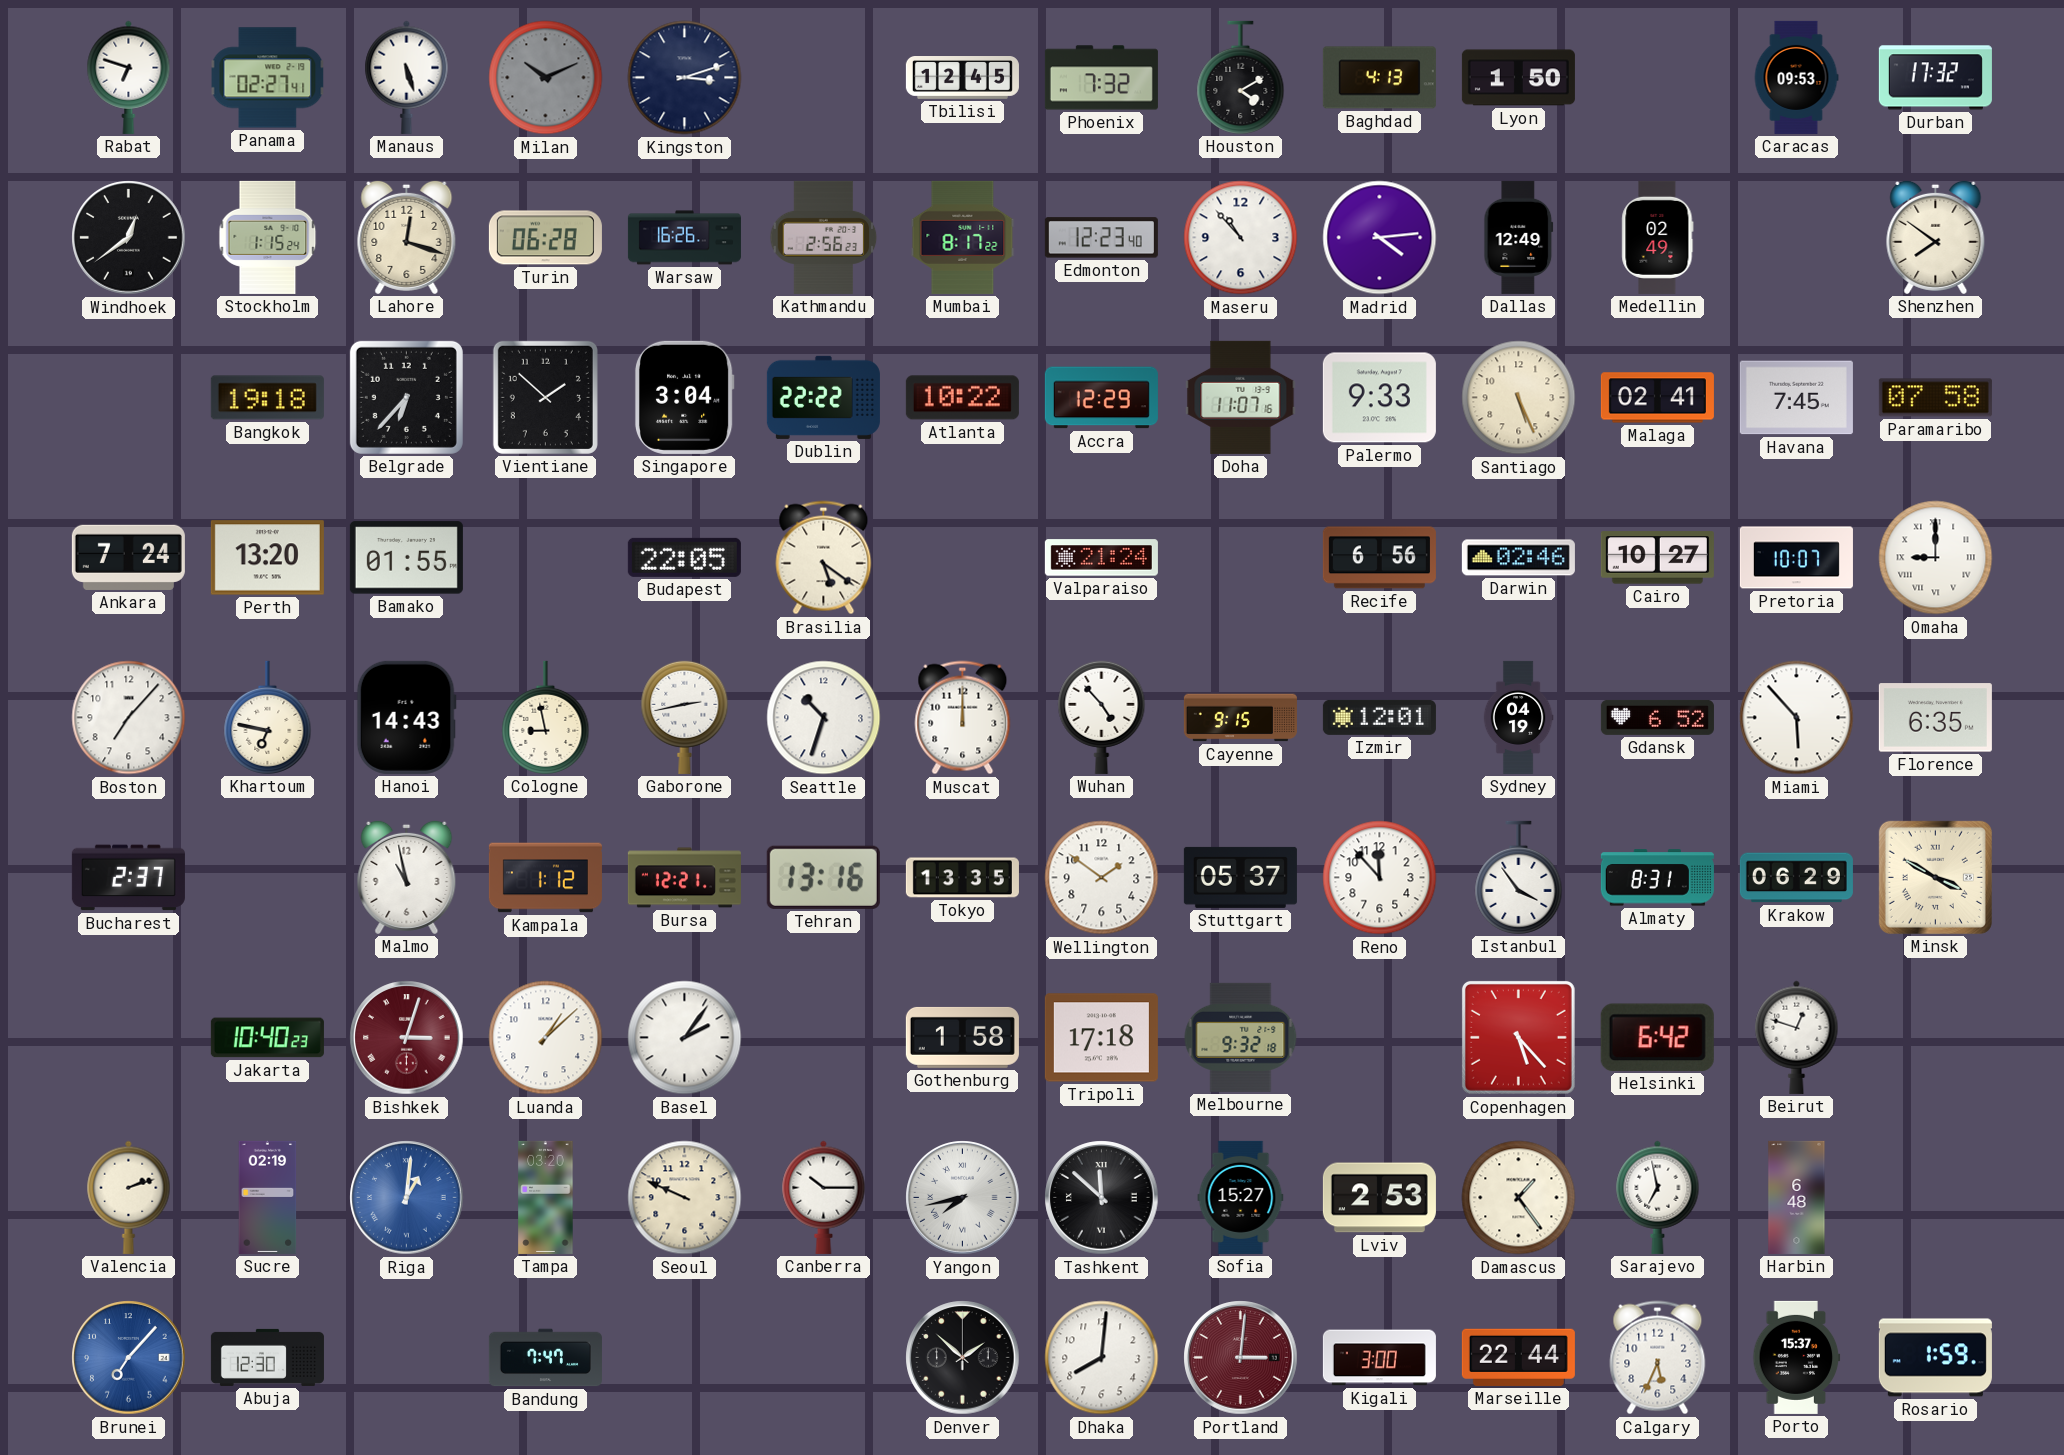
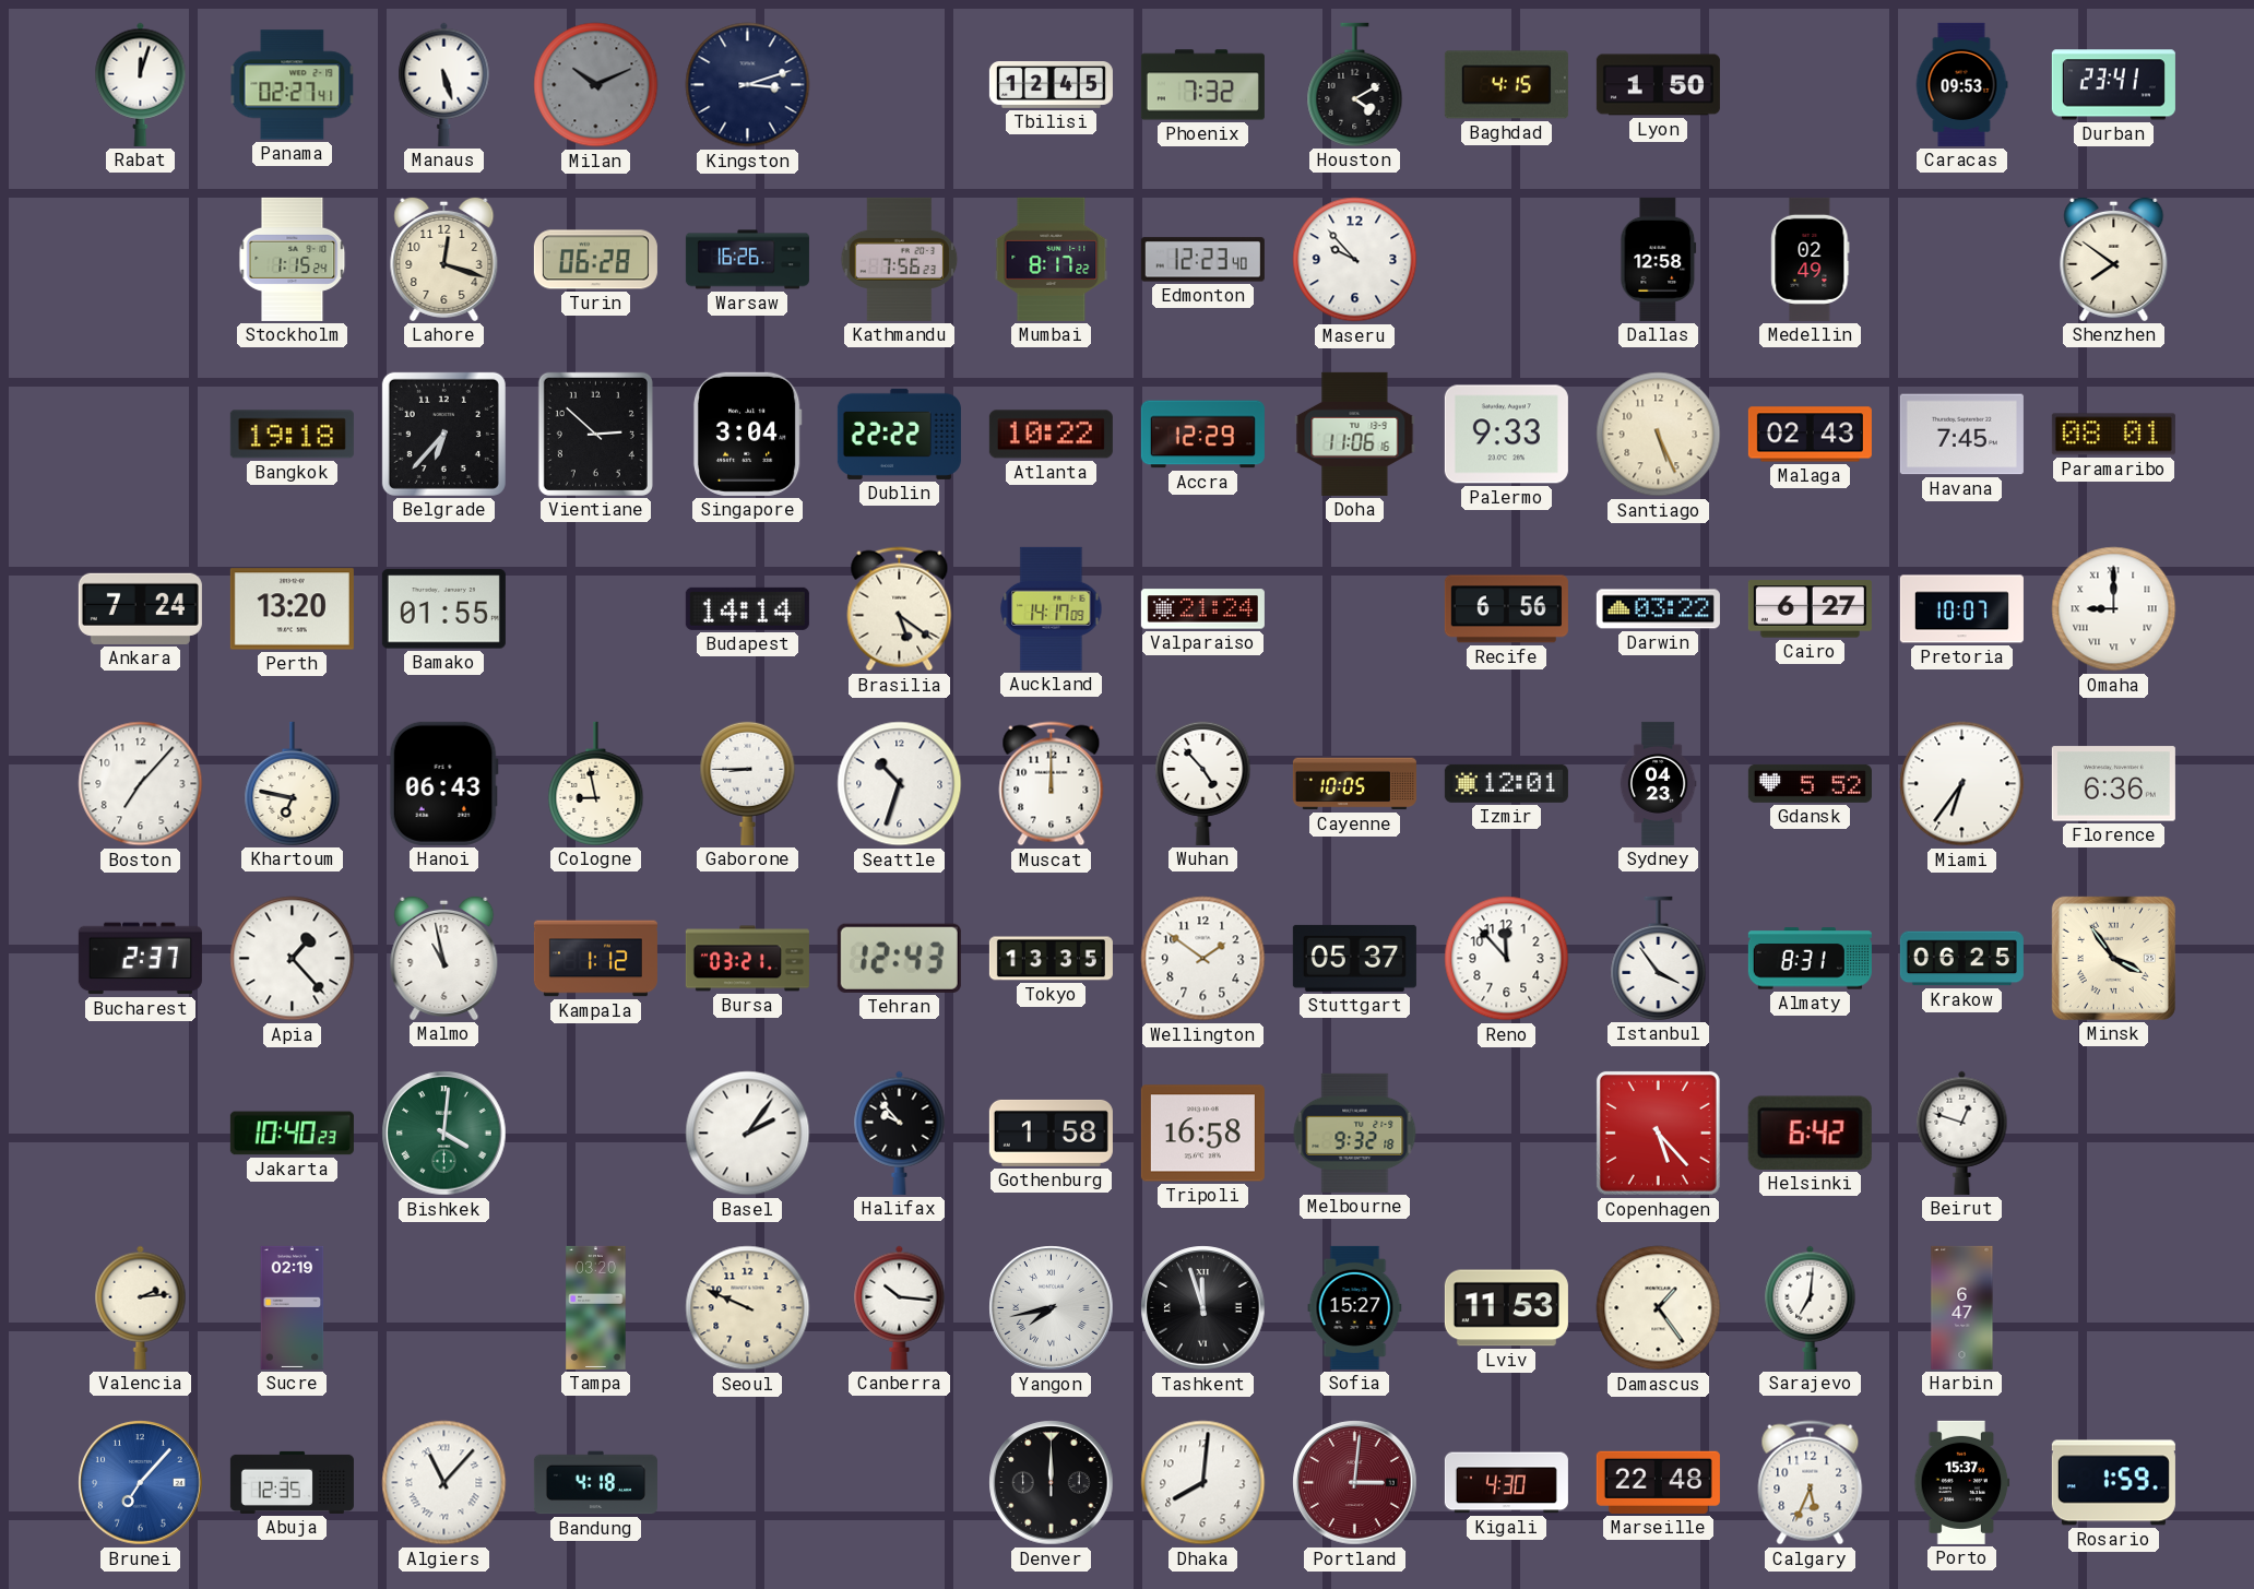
Rabat: 6:48 -> 12:03
Baghdad: 4:13 -> 4:15
Durban: 17:32 -> 23:41
Windhoek: 12:39 -> none
Kathmandu: 2:56 -> 7:56
Maseru: 10:53 -> 9:53
Madrid: 4:14 -> none
Dallas: 12:49 -> 12:58
Vientiane: 1:52 -> 2:52
Doha: 11:07 -> 11:06
Malaga: 02:41 -> 02:43
Paramaribo: 07:58 -> 08:01
Budapest: 22:05 -> 14:14
Auckland: none -> 14:17
Darwin: 02:46 -> 03:22
Cairo: 10:27 -> 6:27
Hanoi: 14:43 -> 06:43
Gaborone: 2:43 -> 8:45
Cayenne: 9:15 -> 10:05
Sydney: 04:19 -> 04:23
Gdansk: 6:52 -> 5:52
Miami: 5:53 -> 6:36
Florence: 6:35 -> 6:36
Apia: none -> 1:23
Bursa: 12:21 -> 03:21
Tehran: 13:16 -> 12:43
Krakow: 06:29 -> 06:25
Minsk: 3:50 -> 3:54
Bishkek: 3:03 -> 4:01
Bishkek dial: burgundy -> green
Luanda: 1:08 -> none
Halifax: none -> 9:53
Tripoli: 17:18 -> 16:58
Valencia: 2:12 -> 2:14
Riga: 1:01 -> none
Canberra: 10:15 -> 10:16
Tashkent: 11:52 -> 11:57
Lviv: 2:53 -> 11:53
Sarajevo: 6:58 -> 7:01
Harbin: 6:48 -> 6:47
Abuja: 12:30 -> 12:35
Algiers: none -> 11:07
Bandung: 7:47 -> 4:18
Denver: 1:52 -> 12:00
Kigali: 3:00 -> 4:30
Marseille: 22:44 -> 22:48
